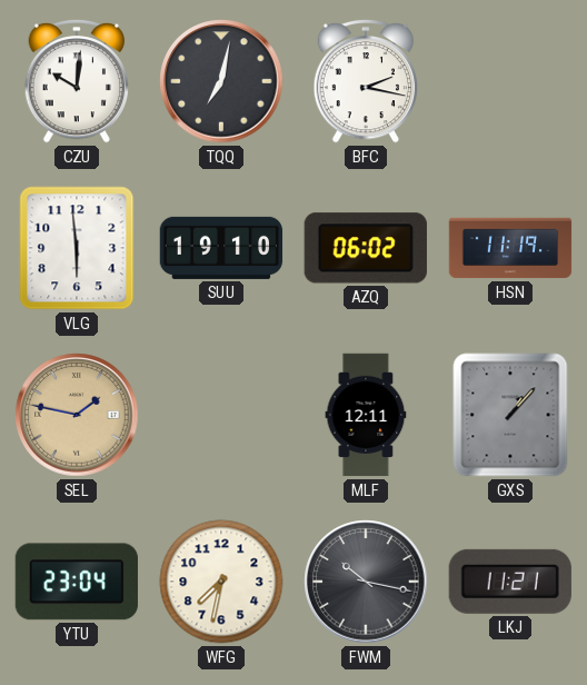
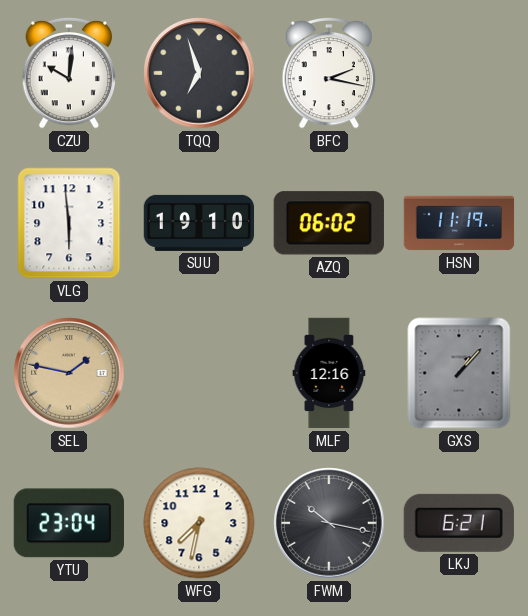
TQQ: 7:02 -> 6:57
MLF: 12:11 -> 12:16
LKJ: 11:21 -> 6:21
